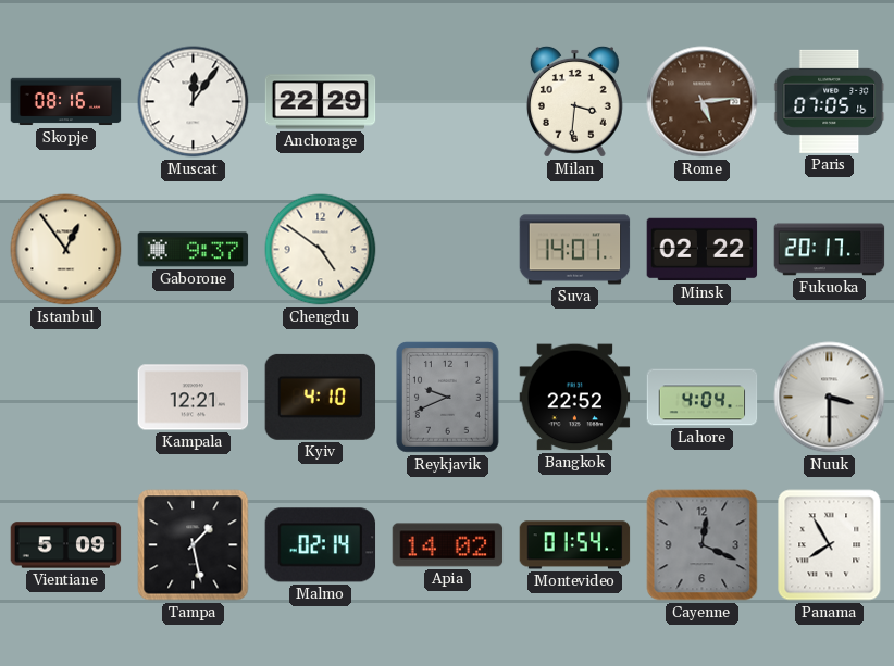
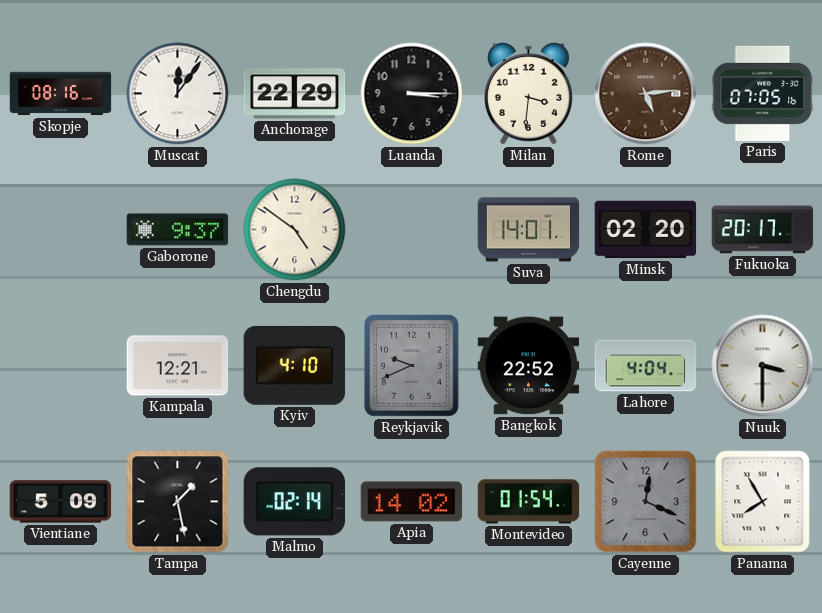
Luanda: none -> 3:15
Istanbul: 12:54 -> none
Minsk: 02:22 -> 02:20
